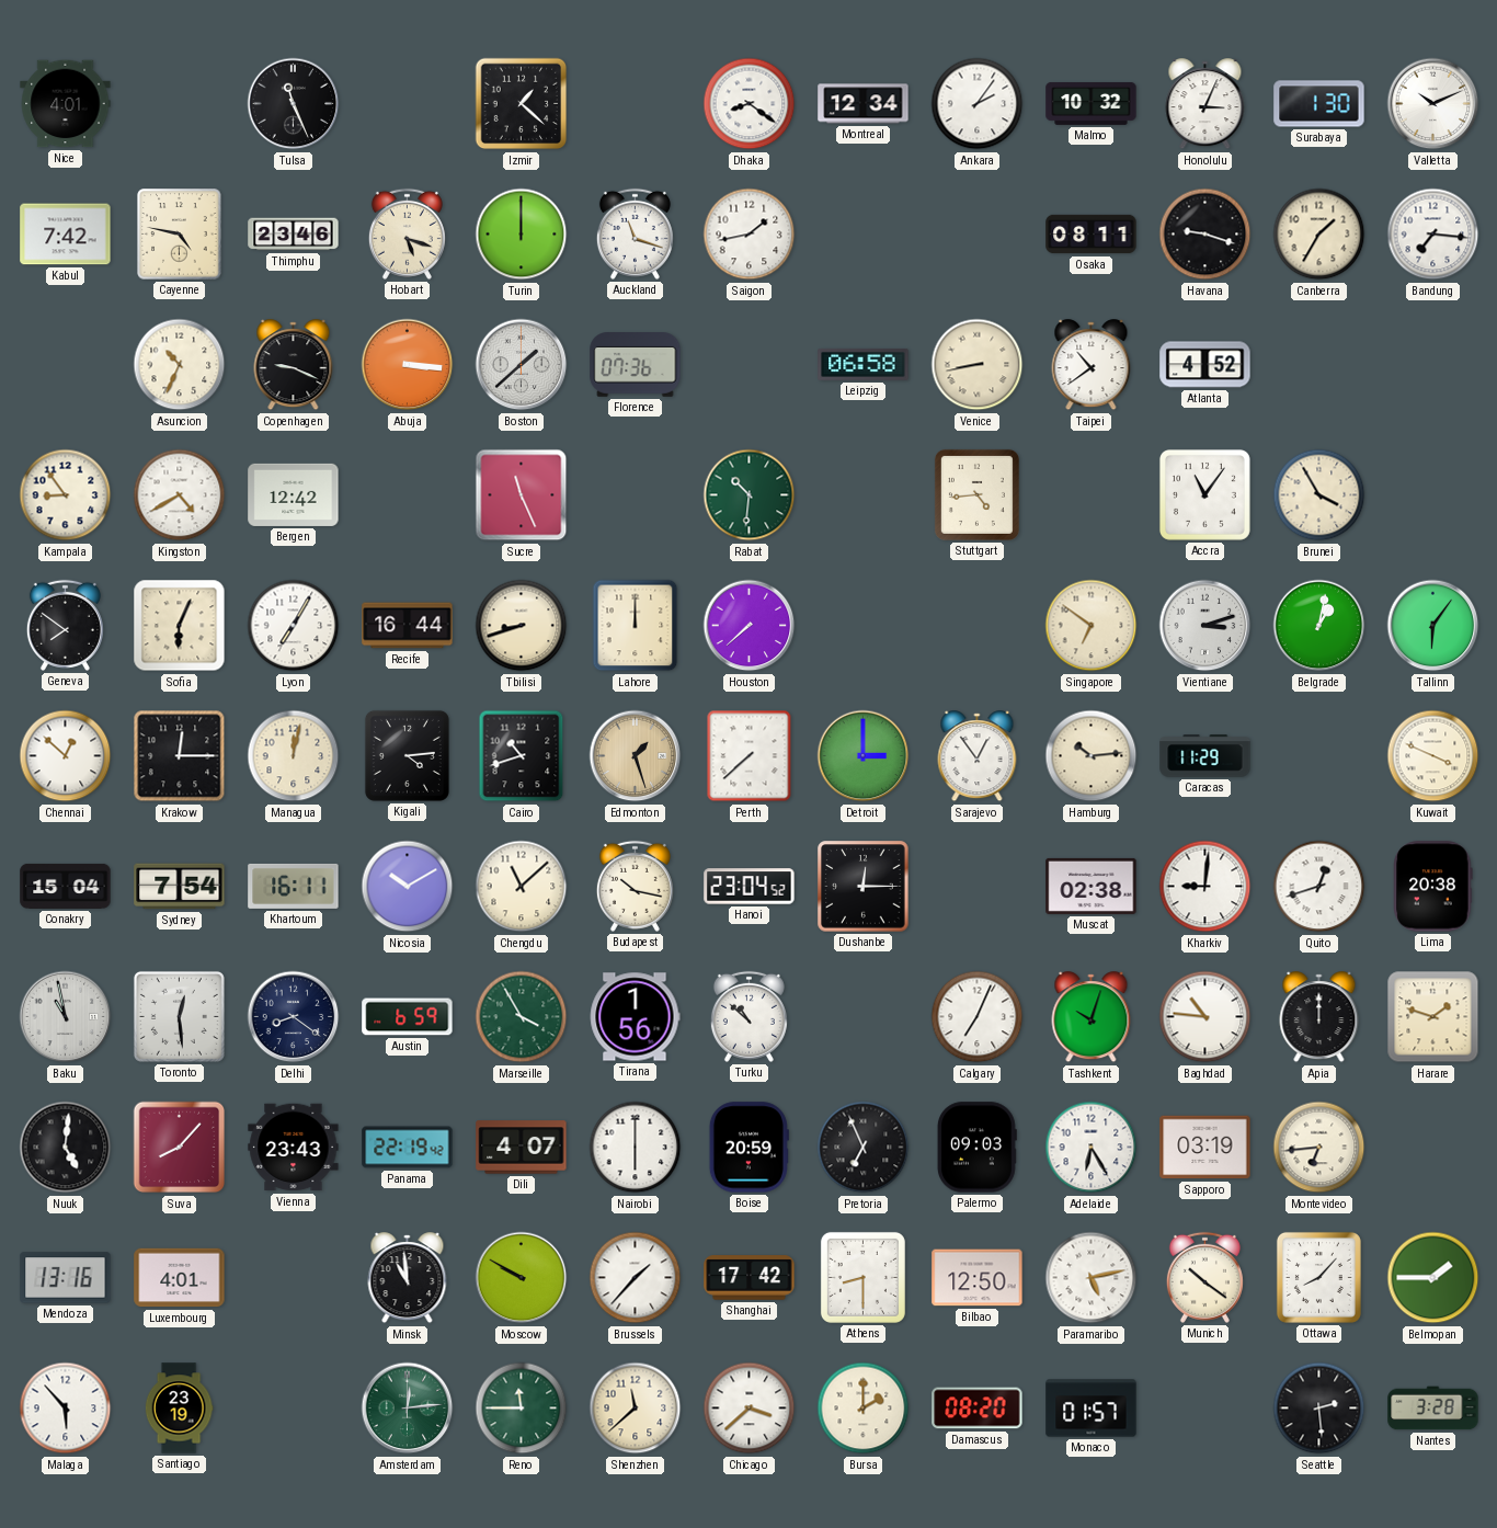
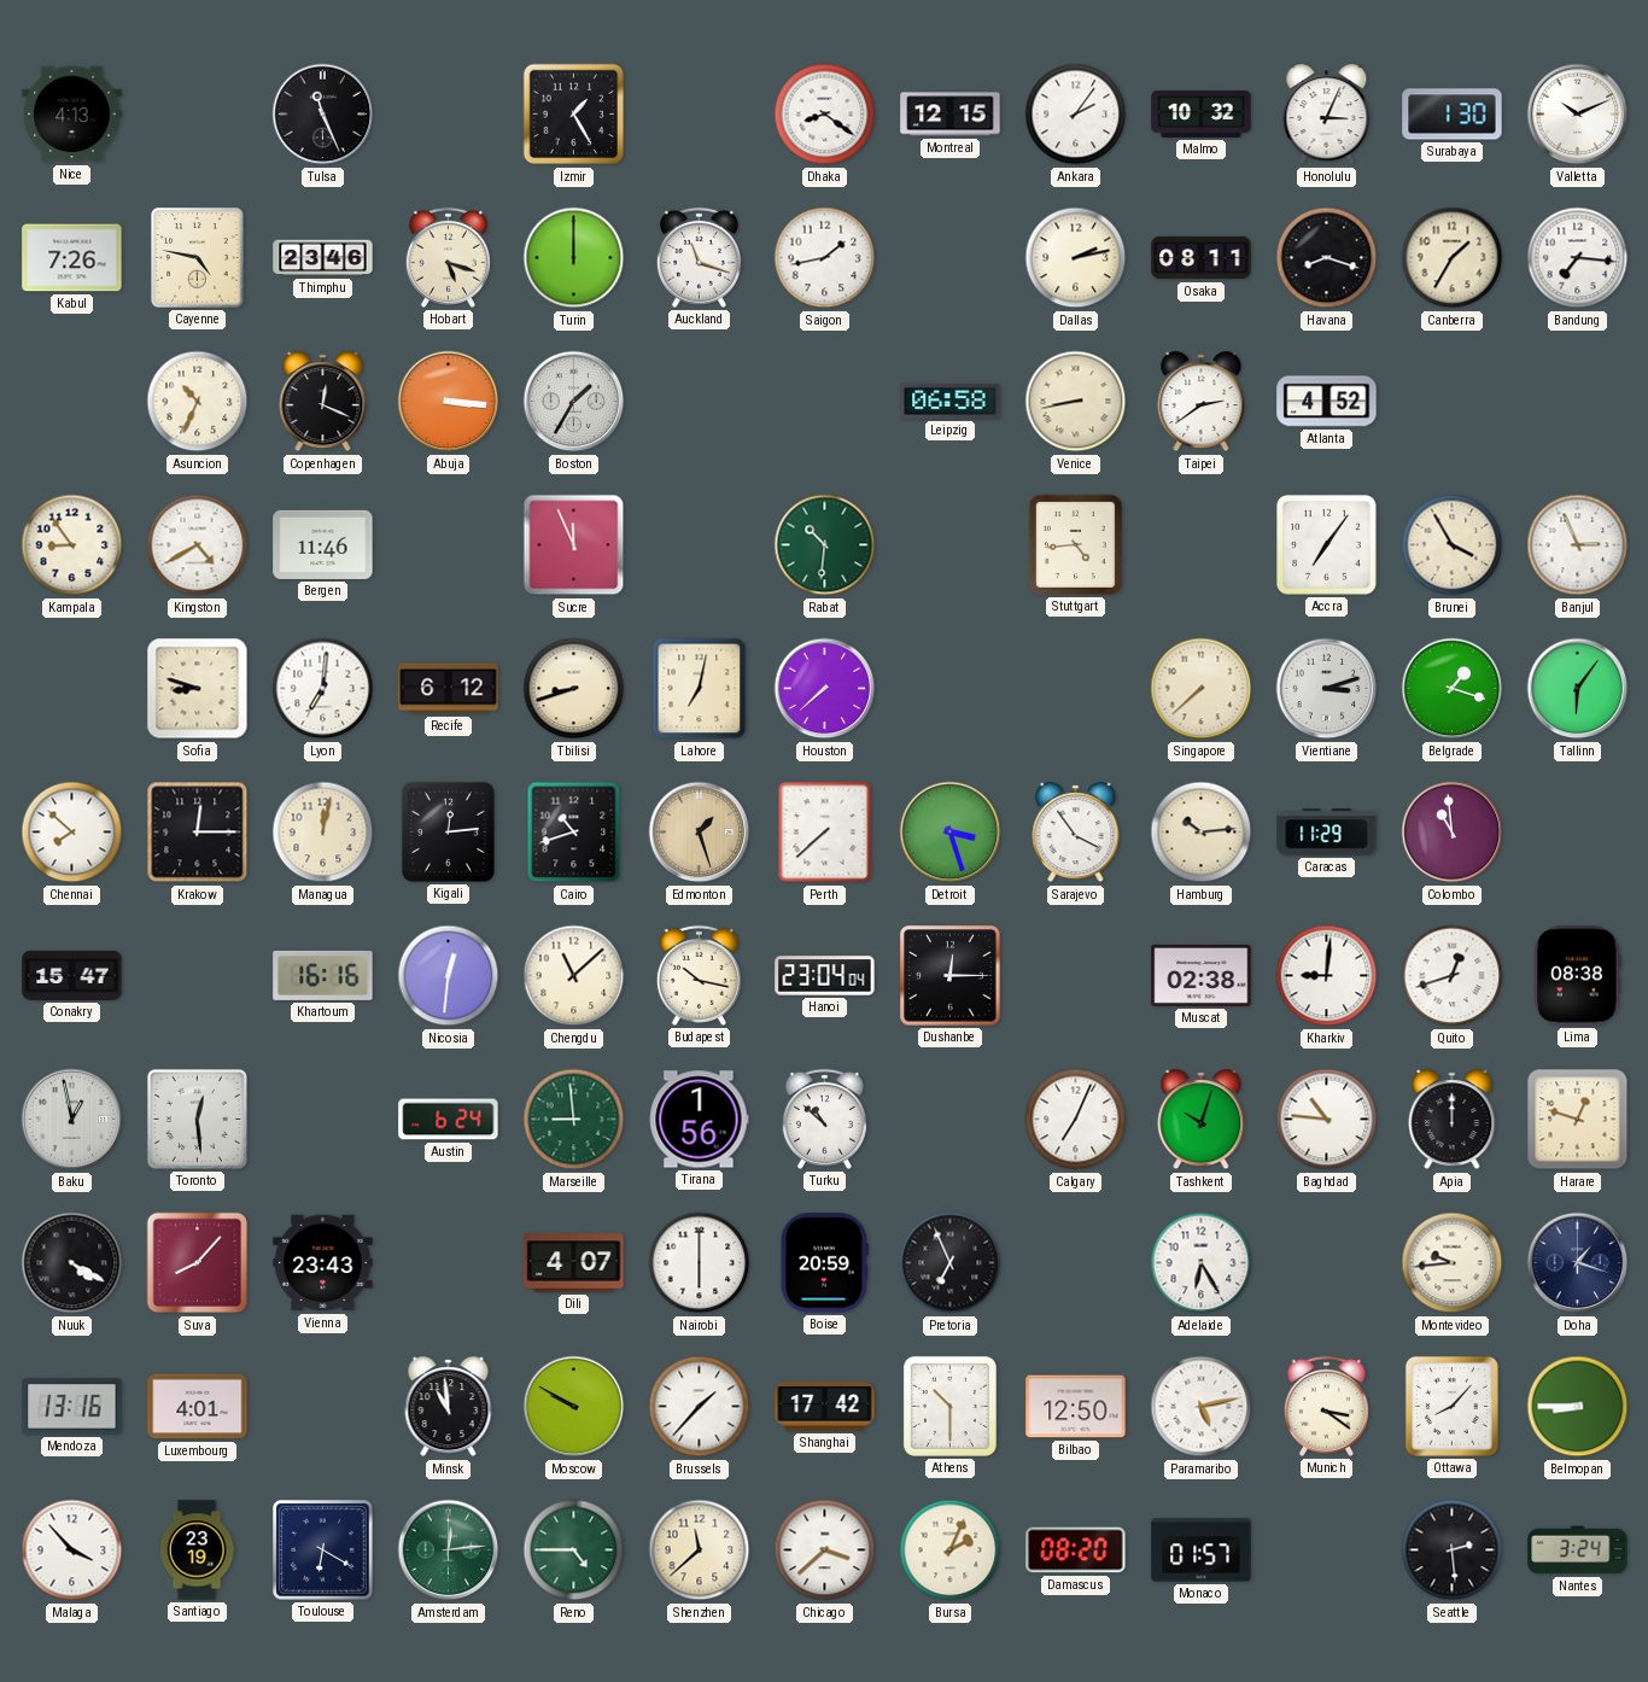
Nice: 4:01 -> 4:13
Izmir: 1:22 -> 1:25
Montreal: 12:34 -> 12:15
Kabul: 7:42 -> 7:26
Dallas: none -> 2:13
Havana: 9:18 -> 8:18
Copenhagen: 9:19 -> 12:19
Boston: 1:38 -> 1:35
Florence: 07:36 -> none
Taipei: 10:39 -> 2:39
Bergen: 12:42 -> 11:46
Sucre: 11:26 -> 11:56
Accra: 11:06 -> 7:06
Banjul: none -> 2:56
Geneva: 7:51 -> none
Sofia: 6:04 -> 8:48
Lyon: 7:05 -> 7:01
Recife: 16:44 -> 6:12
Lahore: 12:00 -> 7:02
Singapore: 6:51 -> 7:38
Belgrade: 1:02 -> 1:18
Chennai: 12:52 -> 7:52
Kigali: 4:14 -> 12:14
Detroit: 3:00 -> 3:27
Sarajevo: 12:54 -> 3:54
Colombo: none -> 10:59
Kuwait: 3:49 -> none
Conakry: 15:04 -> 15:47
Sydney: 7:54 -> none
Khartoum: 16:11 -> 16:16
Nicosia: 10:10 -> 12:31
Hanoi: 23:04:52 -> 23:04:04
Lima: 20:38 -> 08:38
Baku: 10:58 -> 12:58
Delhi: 8:21 -> none
Austin: 6:59 -> 6:24
Marseille: 3:55 -> 8:59
Harare: 1:48 -> 12:48
Nuuk: 5:01 -> 4:20
Panama: 22:19 -> none
Palermo: 09:03 -> none
Sapporo: 03:19 -> none
Montevideo: 6:44 -> 9:44
Doha: none -> 1:18
Athens: 8:30 -> 10:30
Munich: 10:21 -> 3:21
Belmopan: 1:45 -> 8:45
Malaga: 5:53 -> 3:53
Toulouse: none -> 6:20
Reno: 11:45 -> 4:45
Bursa: 2:00 -> 2:04
Nantes: 3:28 -> 3:24
